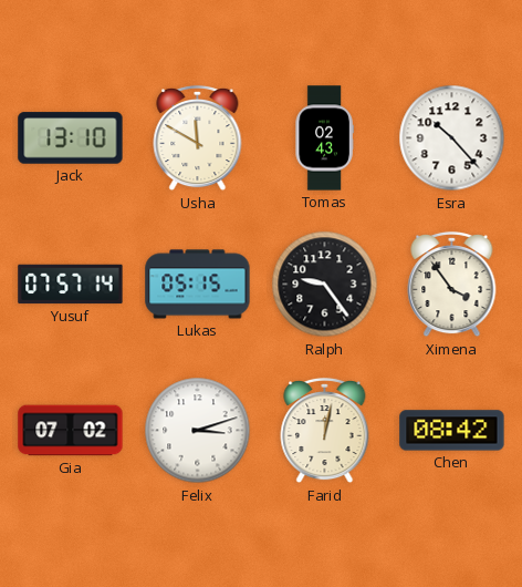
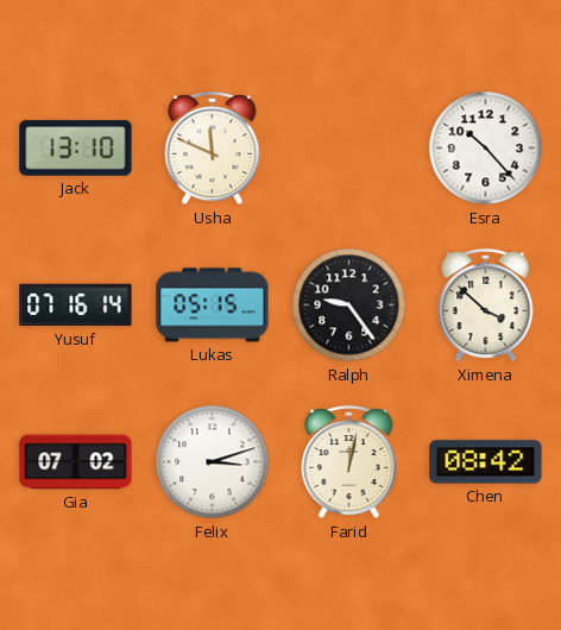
Usha: 11:50 -> 11:49
Tomas: 02:43 -> none
Yusuf: 07:57 -> 07:16
Ximena: 3:54 -> 3:52
